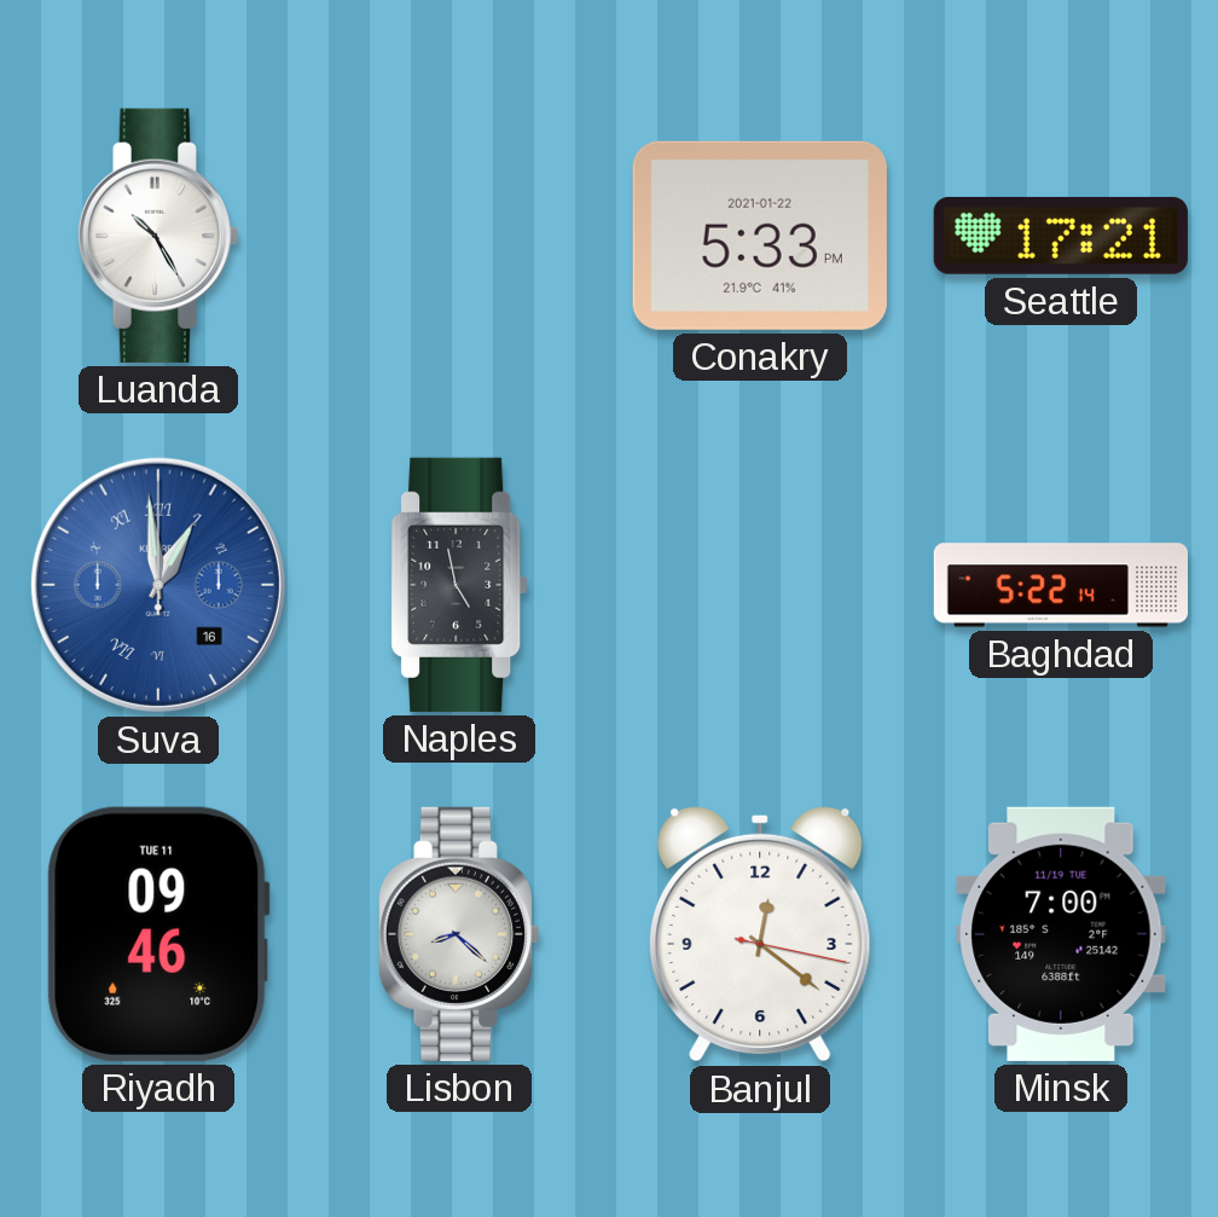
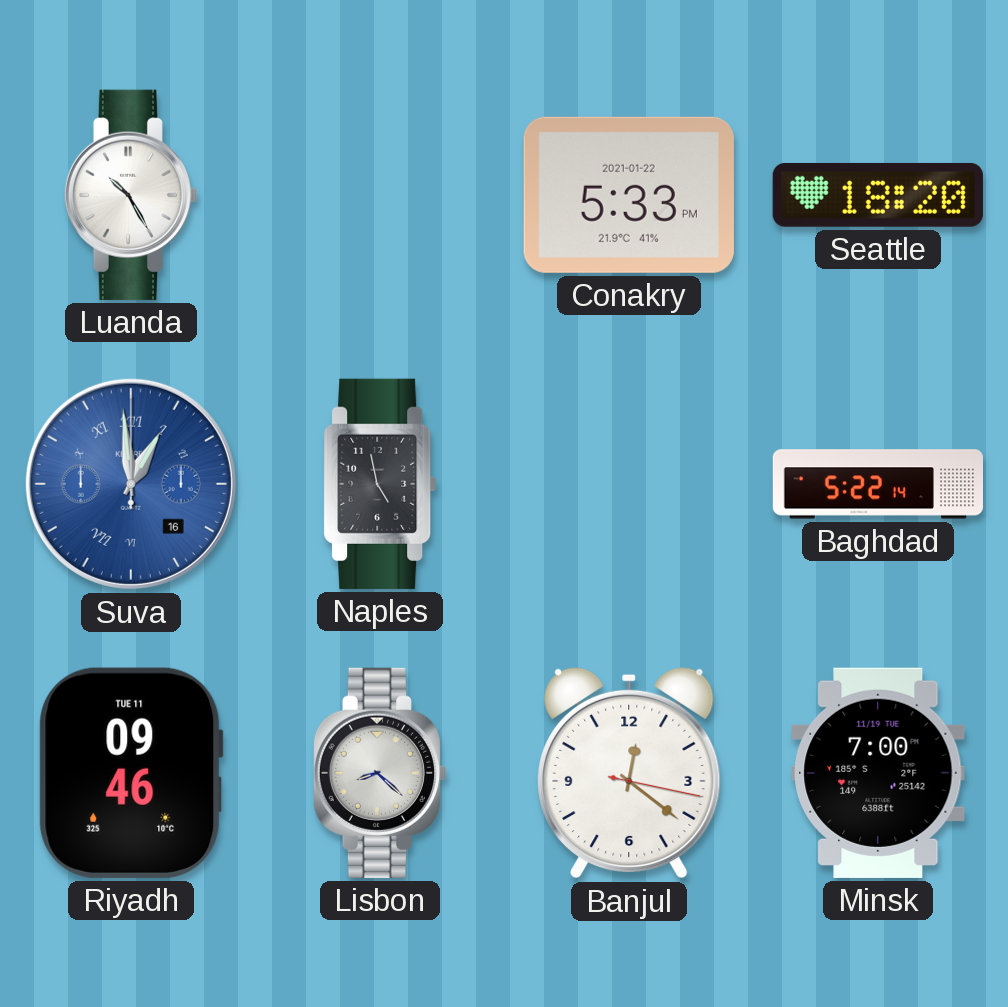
Seattle: 17:21 -> 18:20
